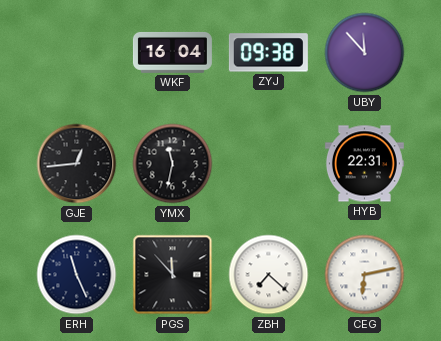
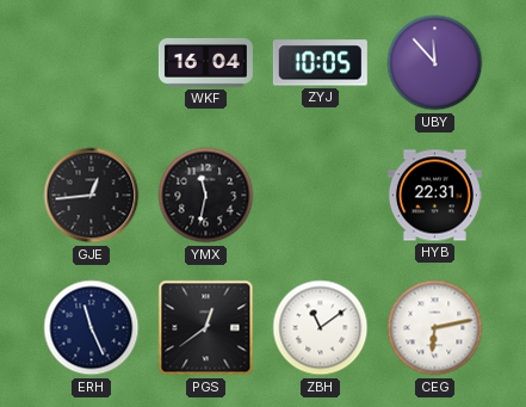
ZYJ: 09:38 -> 10:05
PGS: 11:53 -> 12:39
ZBH: 7:22 -> 11:09
